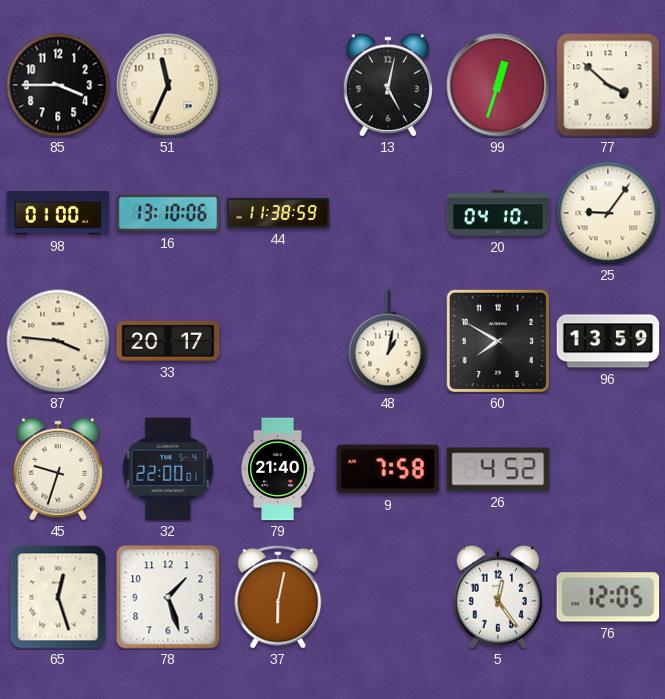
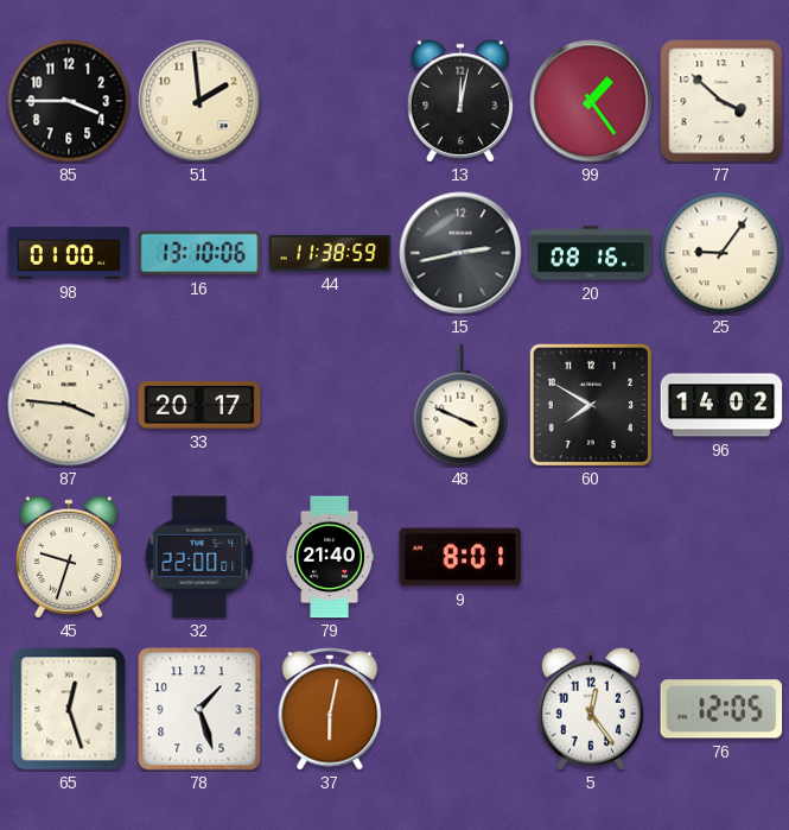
51: 11:34 -> 1:59
13: 5:02 -> 12:02
99: 12:33 -> 1:24
15: none -> 2:43
20: 04:10 -> 08:16
48: 1:02 -> 3:49
96: 13:59 -> 14:02
9: 7:58 -> 8:01
26: 4:52 -> none
